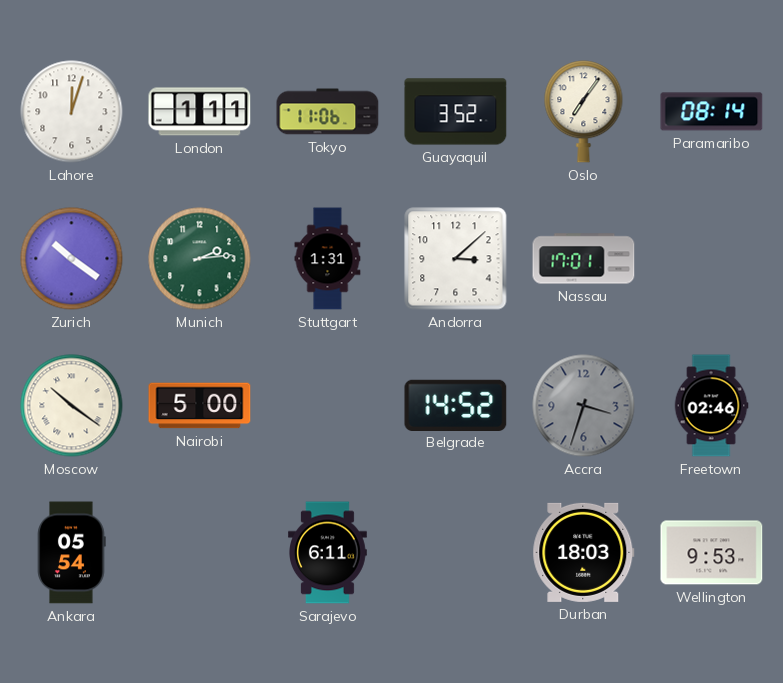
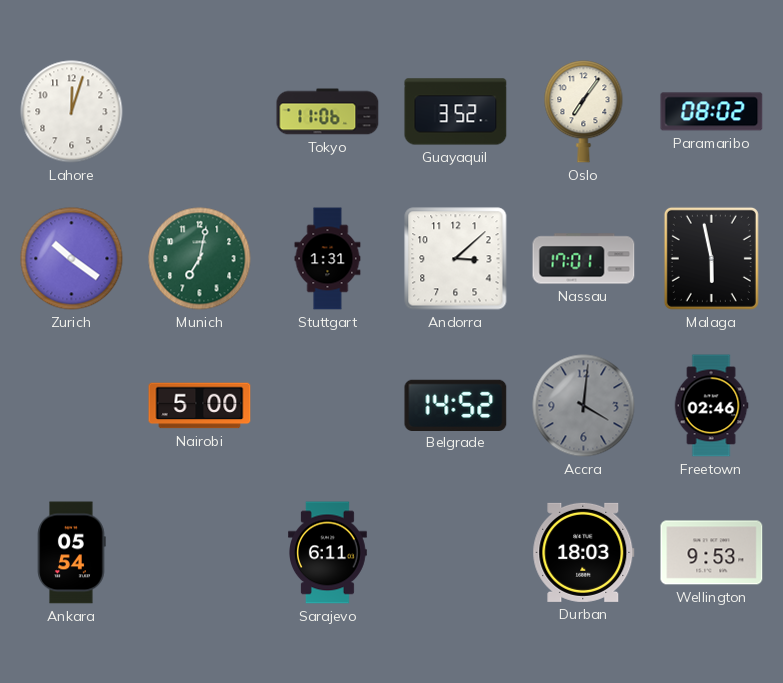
London: 1:11 -> none
Paramaribo: 08:14 -> 08:02
Munich: 2:14 -> 7:02
Malaga: none -> 5:58
Moscow: 10:21 -> none
Accra: 3:33 -> 4:01
